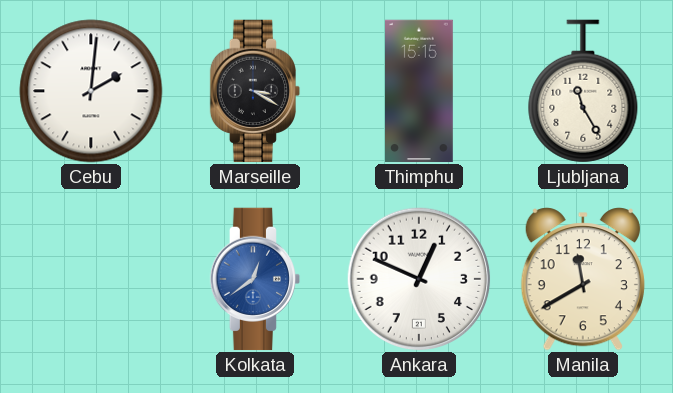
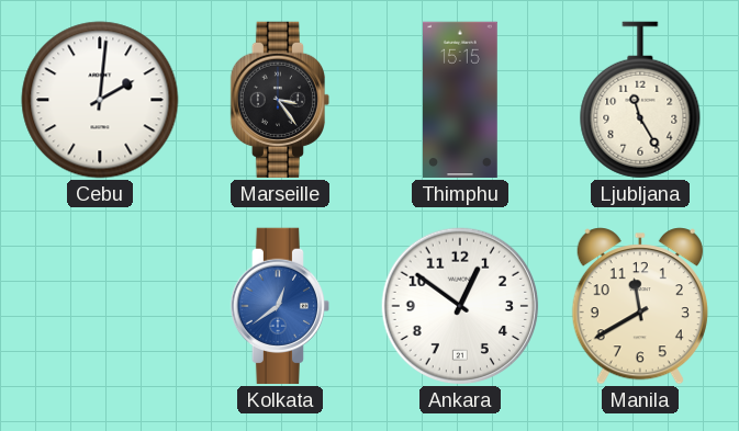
Marseille: 3:20 -> 3:24
Ankara: 12:49 -> 12:51
